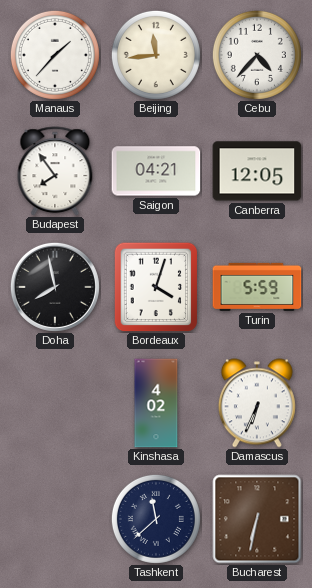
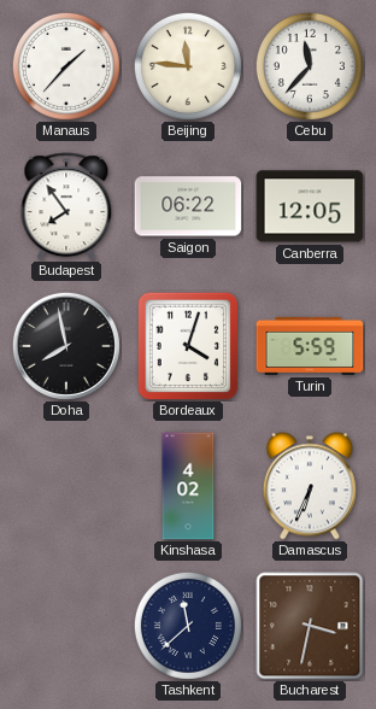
Beijing: 11:44 -> 11:46
Cebu: 4:37 -> 11:37
Saigon: 04:21 -> 06:22
Bucharest: 6:32 -> 3:32
